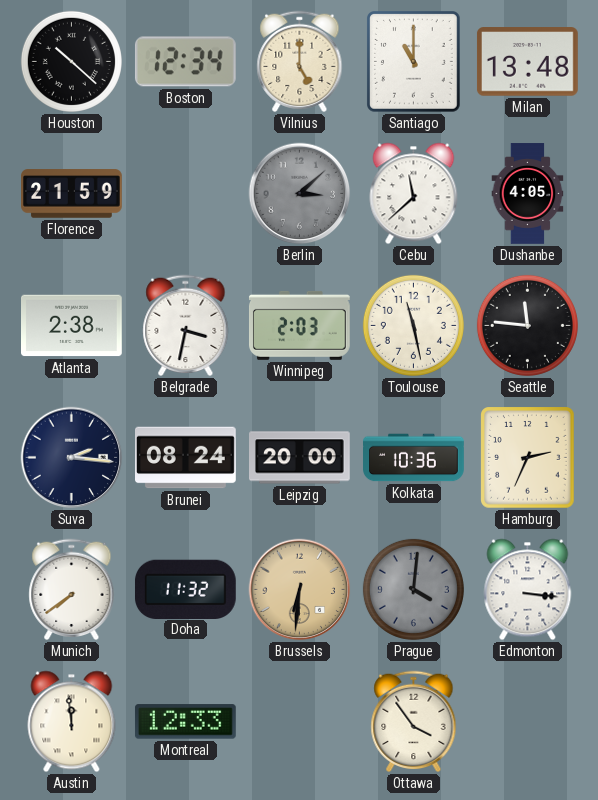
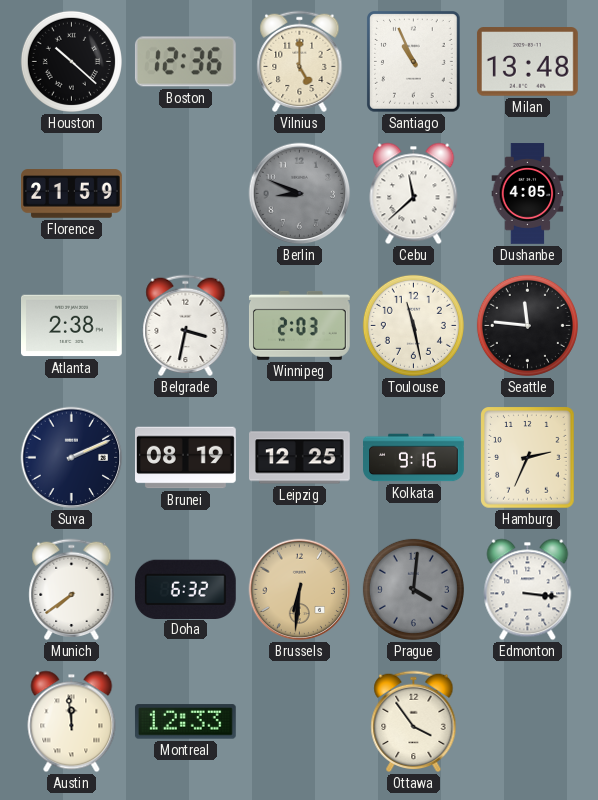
Boston: 12:34 -> 12:36
Santiago: 11:00 -> 10:56
Berlin: 3:08 -> 8:49
Suva: 2:16 -> 2:11
Brunei: 08:24 -> 08:19
Leipzig: 20:00 -> 12:25
Kolkata: 10:36 -> 9:16
Doha: 11:32 -> 6:32
